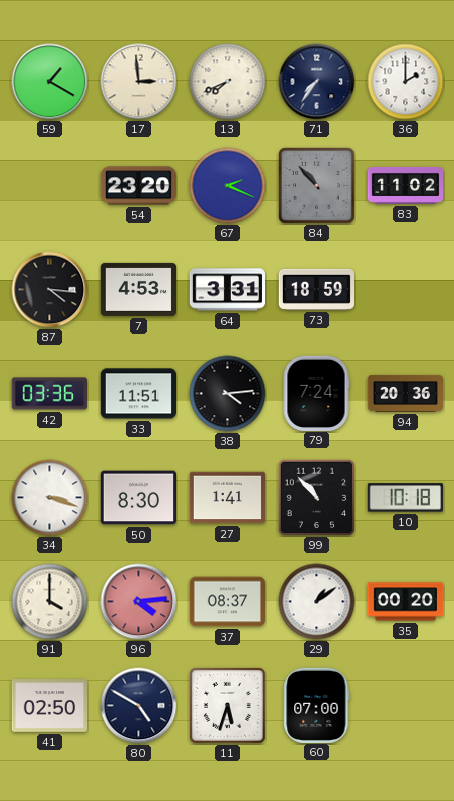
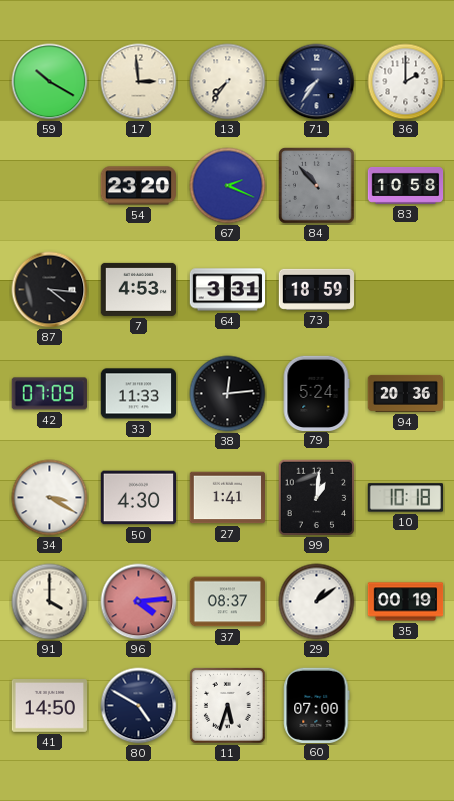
59: 1:20 -> 10:20
13: 7:41 -> 7:36
83: 11:02 -> 10:58
42: 03:36 -> 07:09
33: 11:51 -> 11:33
38: 4:14 -> 12:14
79: 7:24 -> 5:24
34: 3:18 -> 3:20
50: 8:30 -> 4:30
99: 10:53 -> 1:01
35: 00:20 -> 00:19
41: 02:50 -> 14:50
